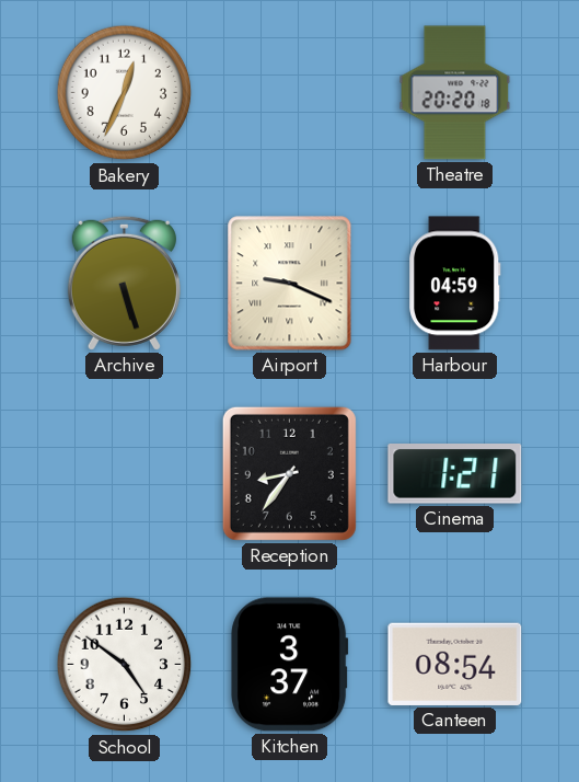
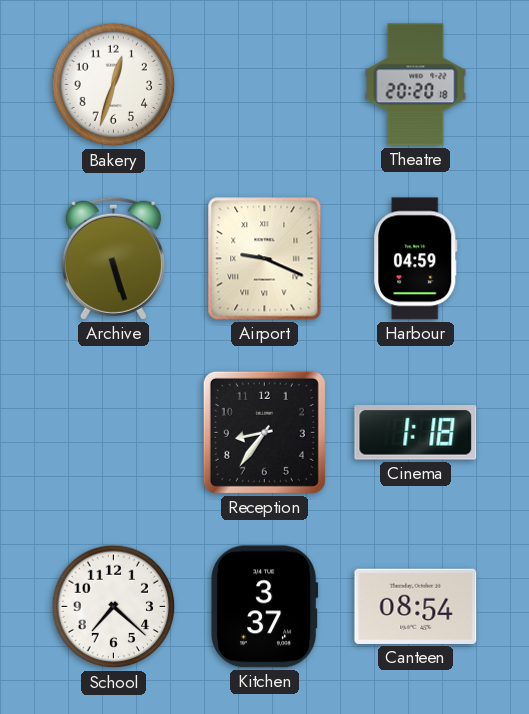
Bakery: 12:34 -> 12:33
Cinema: 1:21 -> 1:18
School: 4:51 -> 7:22
